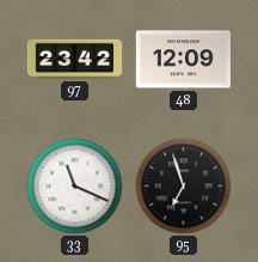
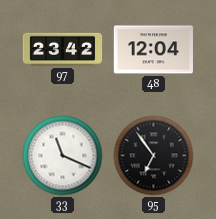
48: 12:09 -> 12:04
95: 6:57 -> 6:54
